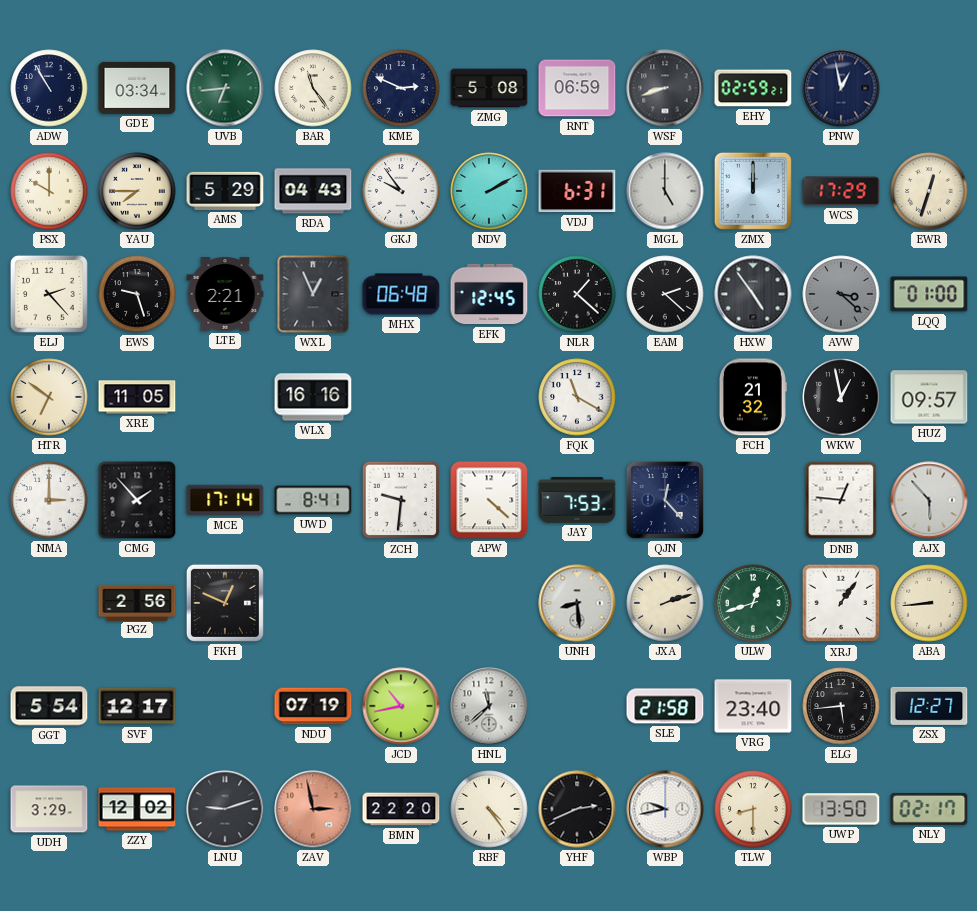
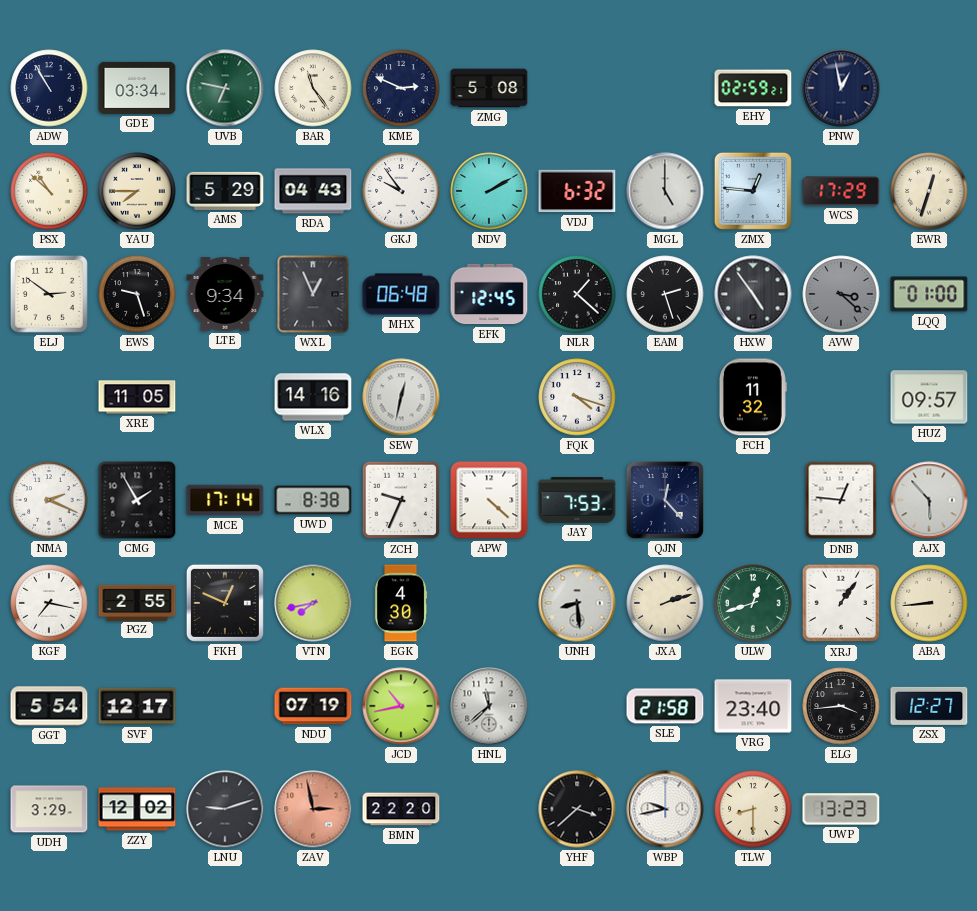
UVB: 6:44 -> 6:47
RNT: 06:59 -> none
WSF: 8:42 -> none
PSX: 10:00 -> 10:52
VDJ: 6:31 -> 6:32
ZMX: 12:00 -> 12:46
ELJ: 2:23 -> 2:51
LTE: 2:21 -> 9:34
EAM: 2:22 -> 2:27
HTR: 6:51 -> none
WLX: 16:16 -> 14:16
SEW: none -> 12:32
FQK: 11:20 -> 4:18
FCH: 21:32 -> 11:32
WKW: 12:58 -> none
NMA: 3:00 -> 2:19
CMG: 1:53 -> 1:55
UWD: 8:41 -> 8:38
ZCH: 9:31 -> 9:34
KGF: none -> 7:17
PGZ: 2:56 -> 2:55
VTN: none -> 7:43
EGK: none -> 4:30
ELG: 5:44 -> 3:44
RBF: 4:24 -> none
YHF: 2:41 -> 3:38
UWP: 13:50 -> 13:23
NLY: 02:17 -> none
